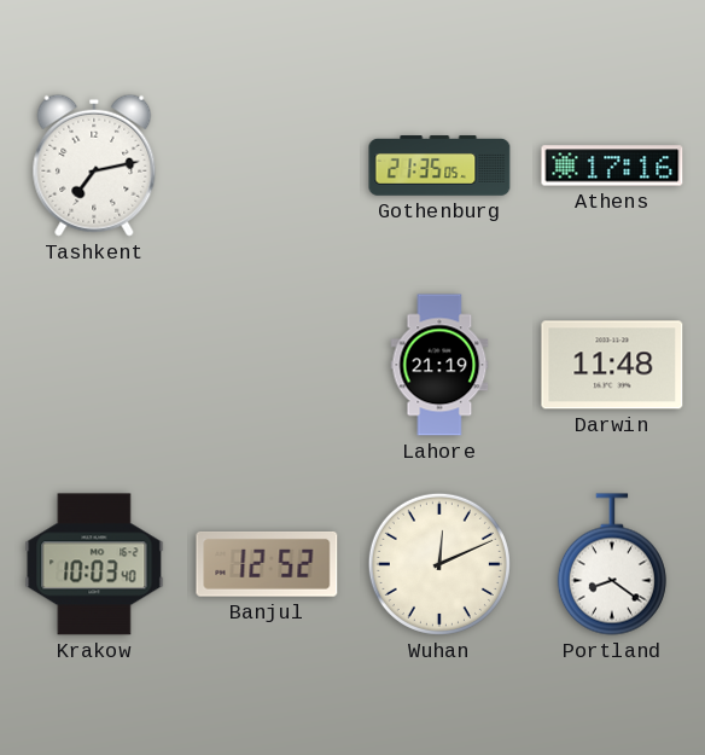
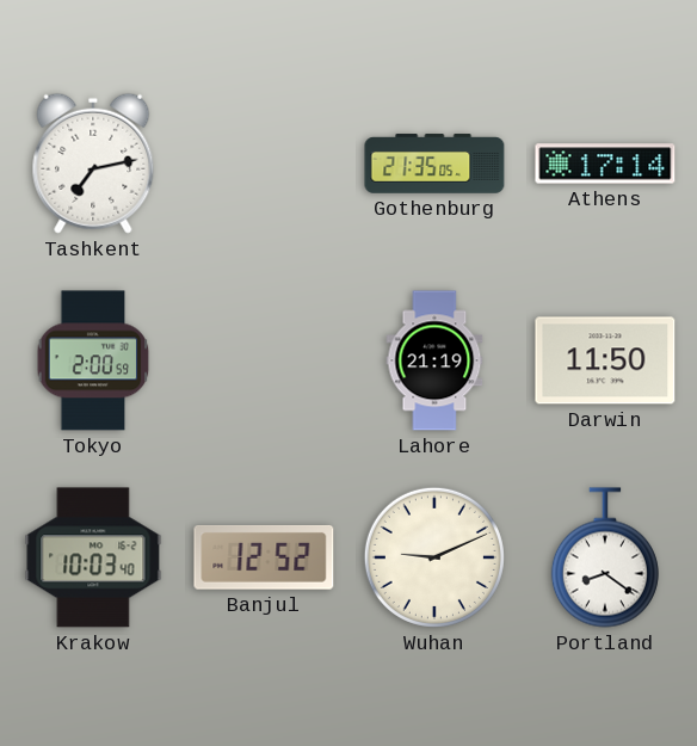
Athens: 17:16 -> 17:14
Tokyo: none -> 2:00
Darwin: 11:48 -> 11:50
Wuhan: 12:11 -> 9:11
